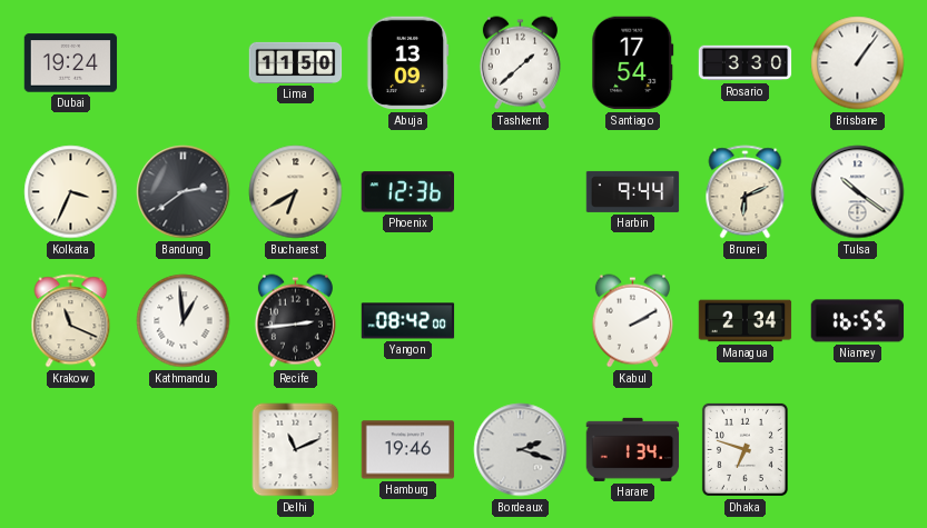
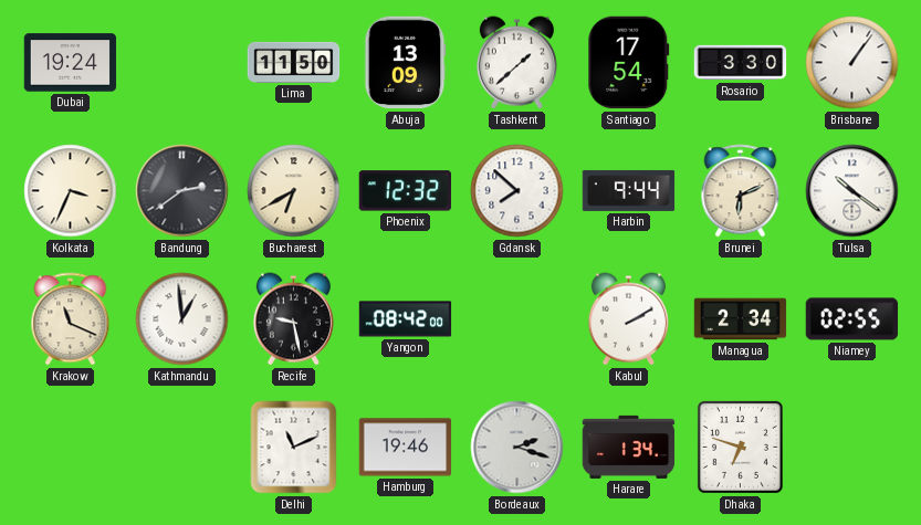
Phoenix: 12:36 -> 12:32
Gdansk: none -> 7:52
Recife: 2:44 -> 9:28
Niamey: 16:55 -> 02:55
